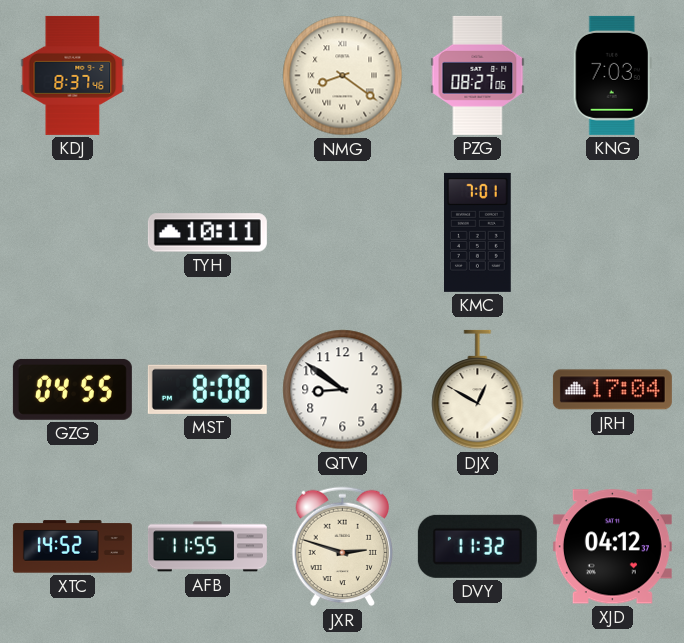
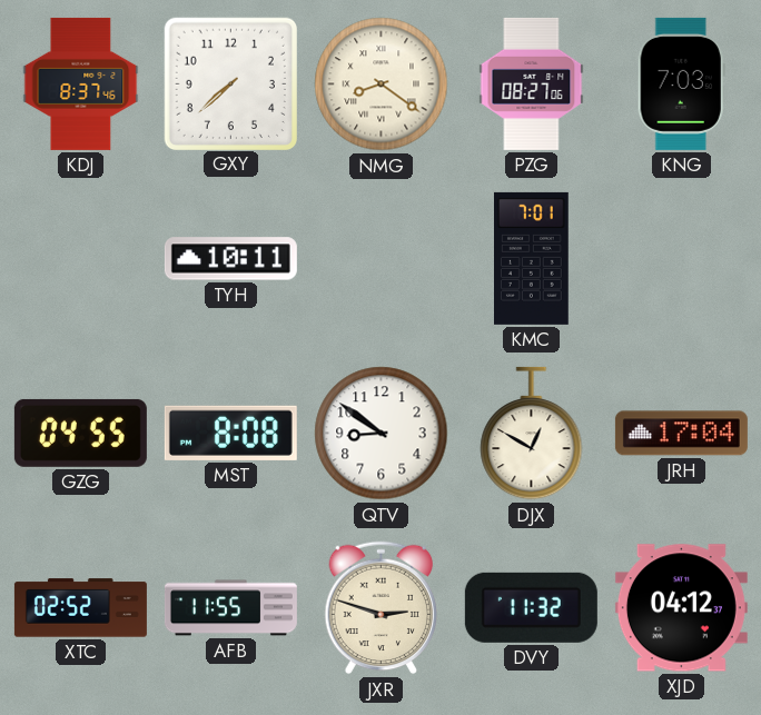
GXY: none -> 7:38
XTC: 14:52 -> 02:52
